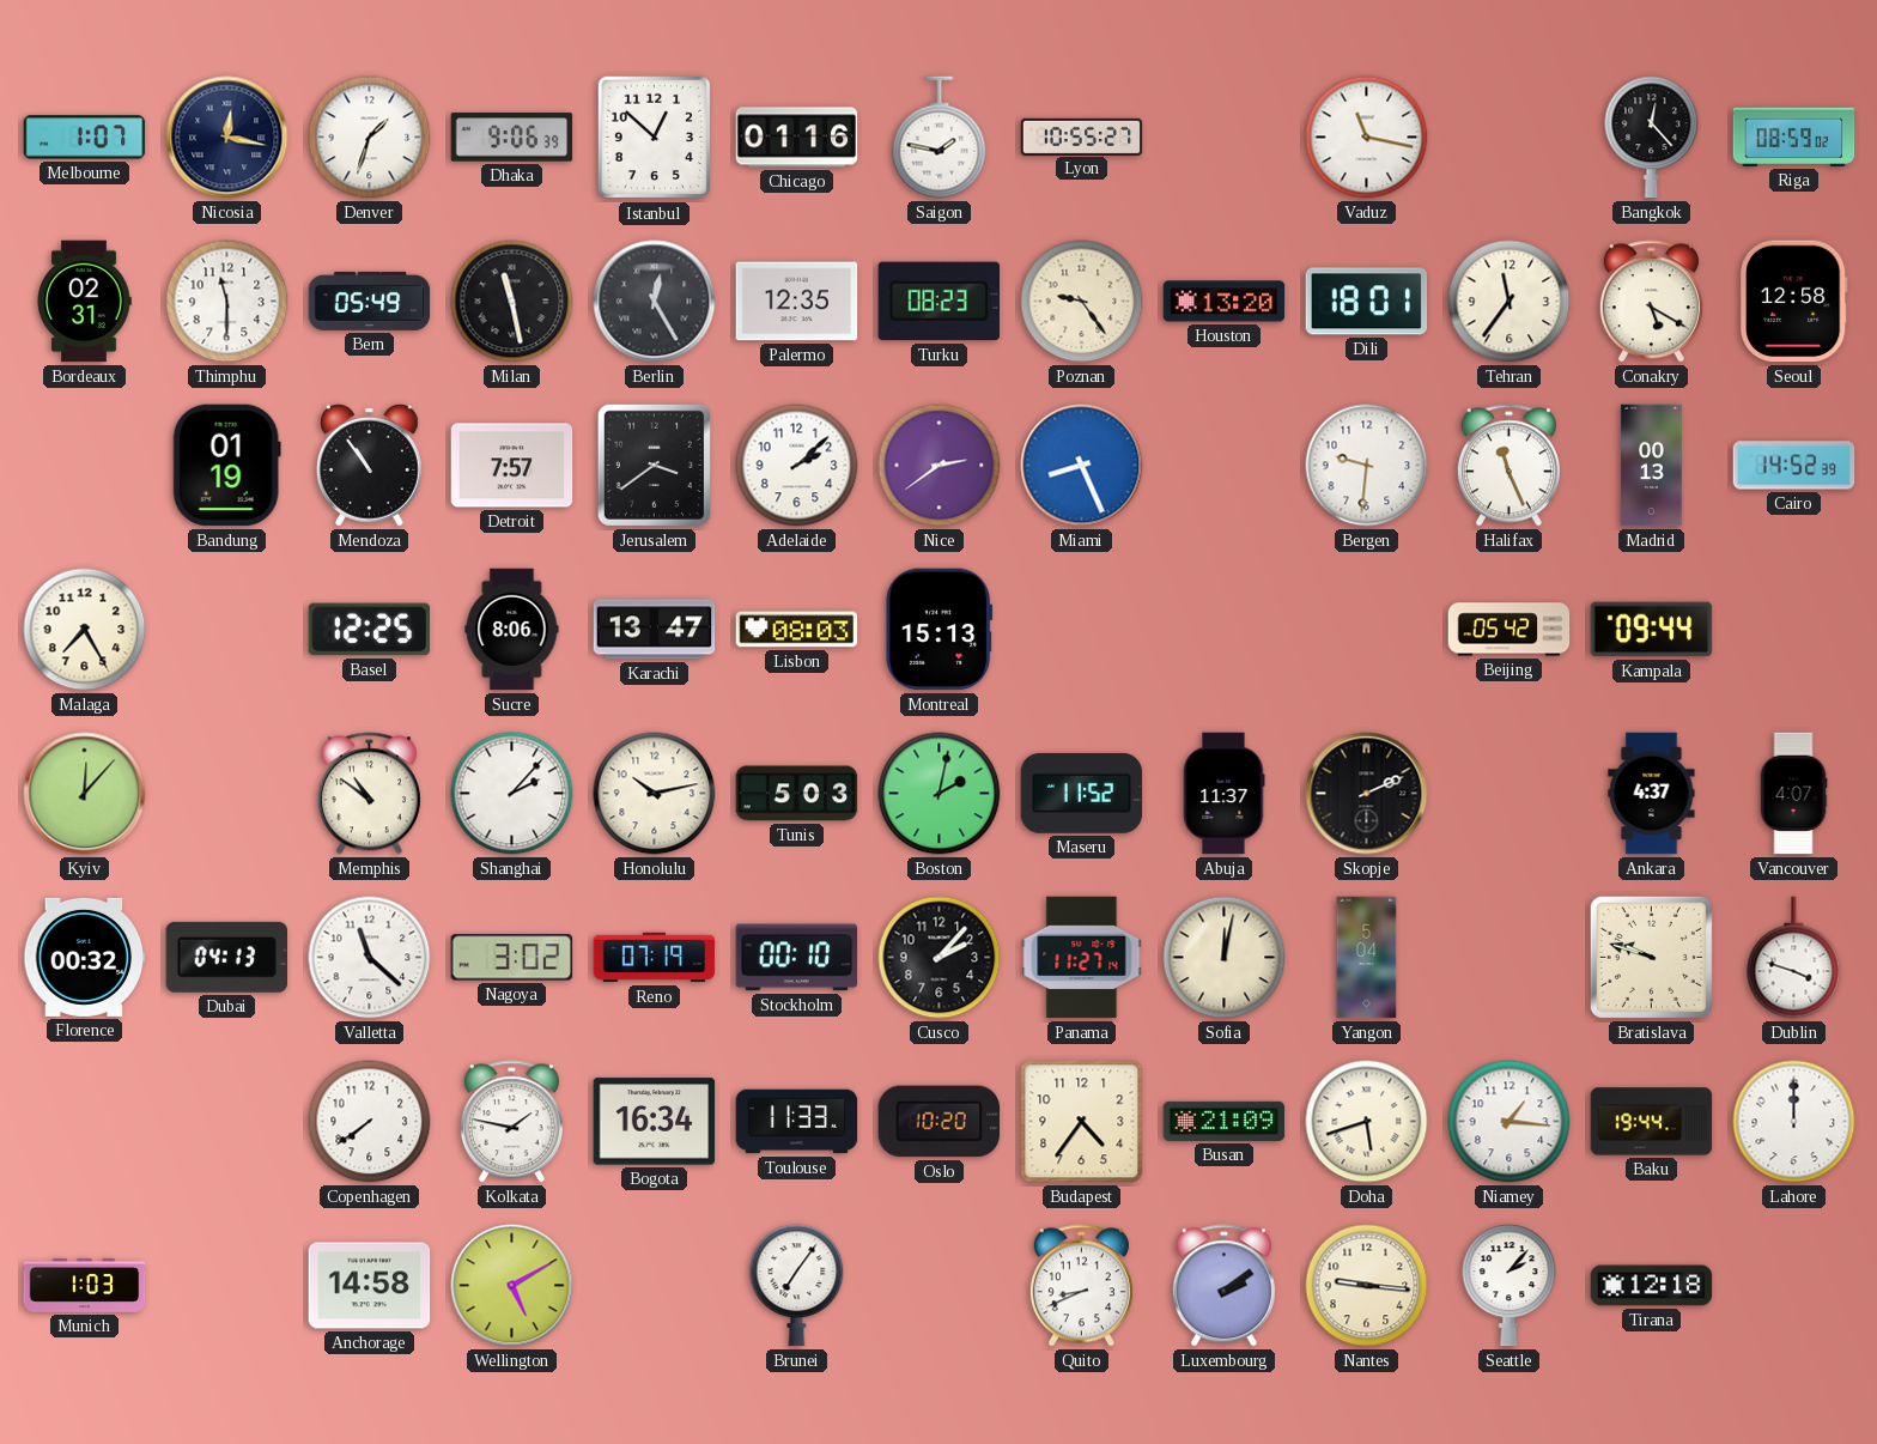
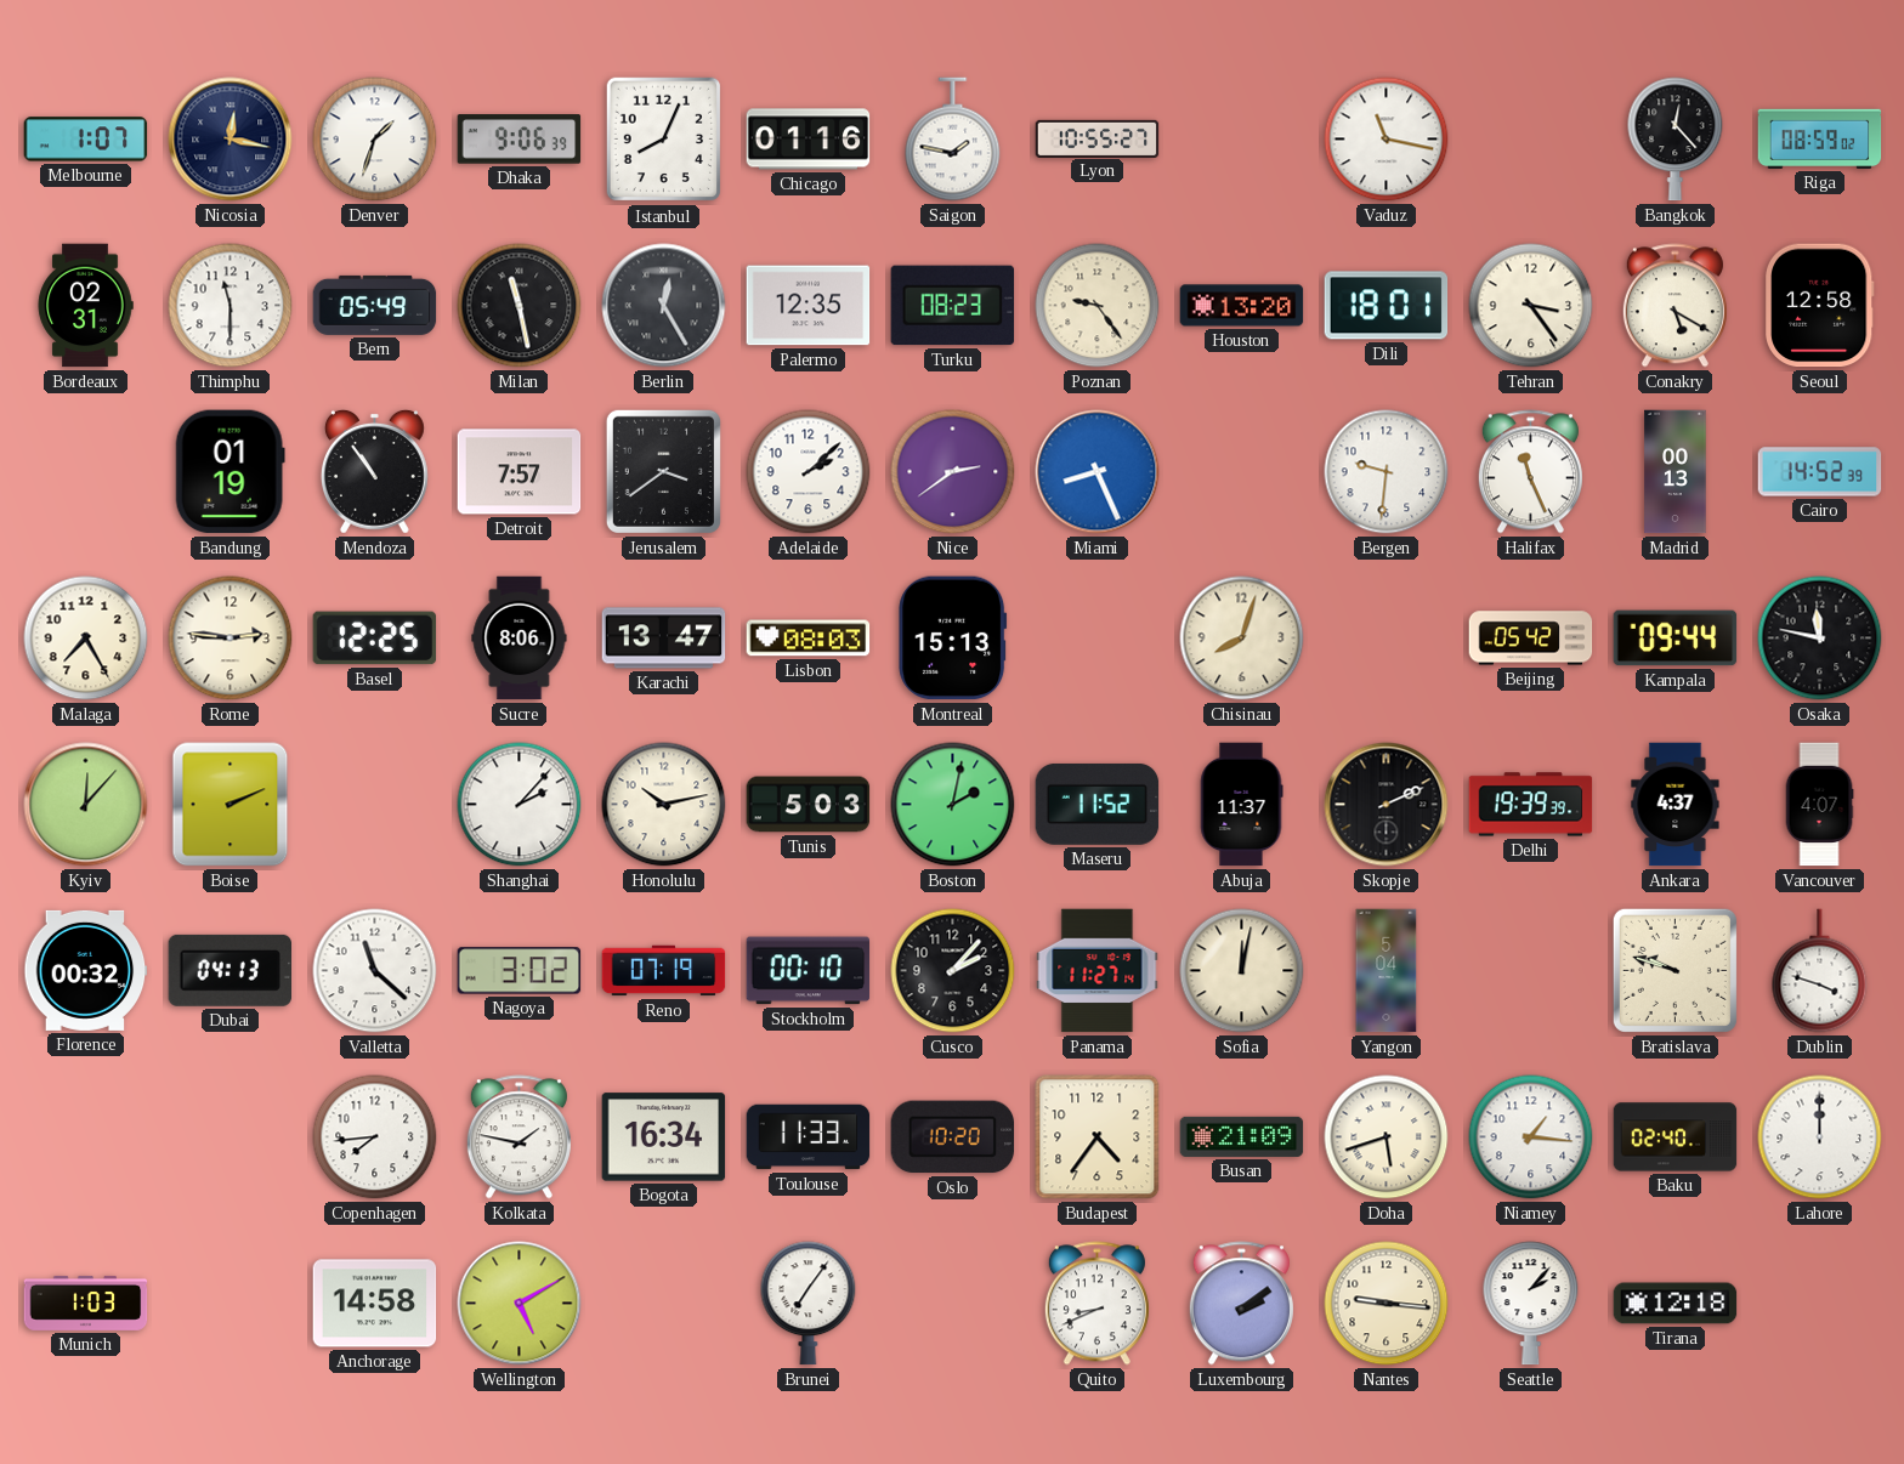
Istanbul: 12:52 -> 8:04
Tehran: 11:36 -> 3:24
Rome: none -> 2:46
Chisinau: none -> 8:03
Osaka: none -> 11:47
Boise: none -> 2:11
Memphis: 10:51 -> none
Delhi: none -> 19:39
Copenhagen: 7:39 -> 7:44
Baku: 19:44 -> 02:40
